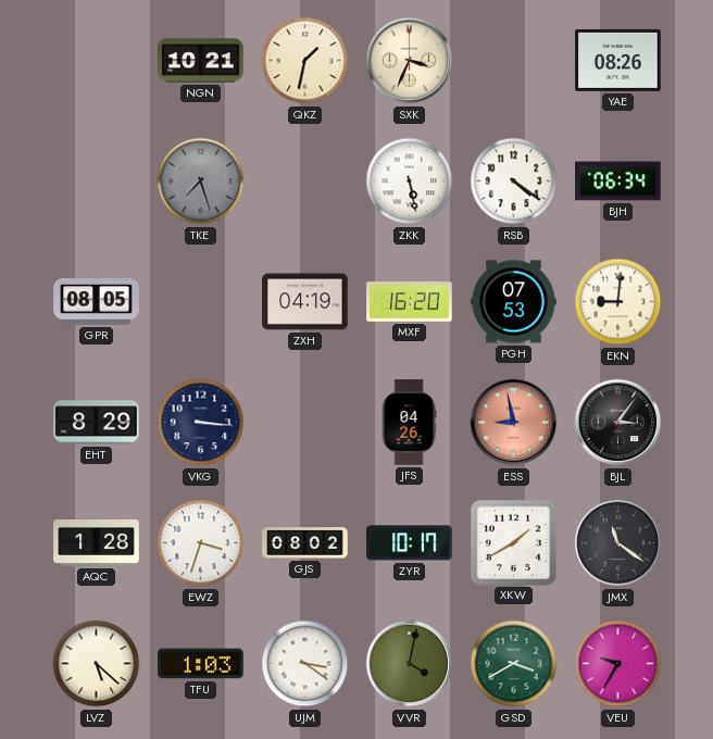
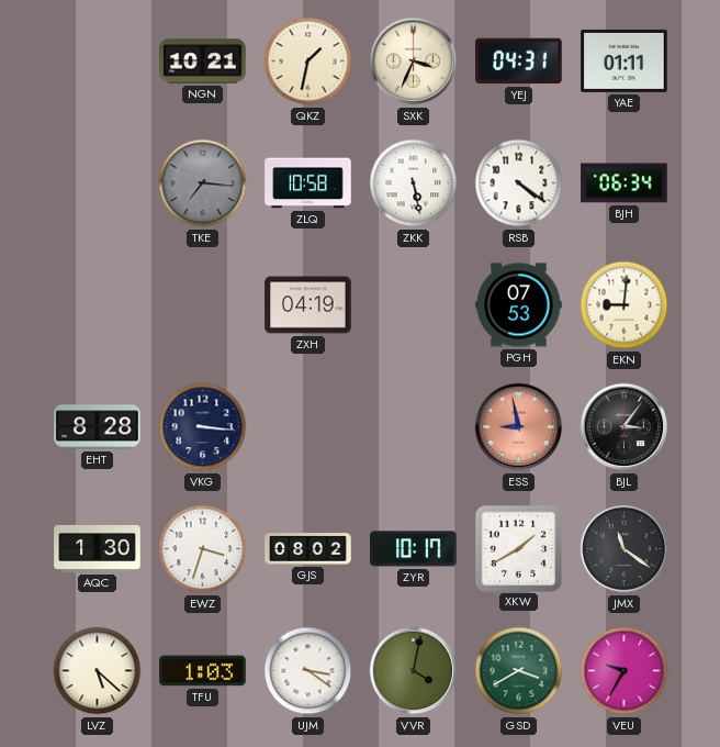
YEJ: none -> 04:31
YAE: 08:26 -> 01:11
TKE: 7:27 -> 7:16
ZLQ: none -> 10:58
GPR: 08:05 -> none
MXF: 16:20 -> none
EHT: 8:29 -> 8:28
JFS: 04:26 -> none
AQC: 1:28 -> 1:30
